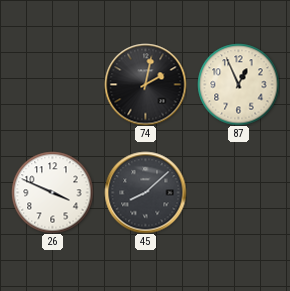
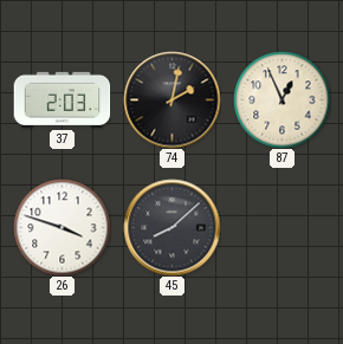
37: none -> 2:03
26: 3:49 -> 3:48
